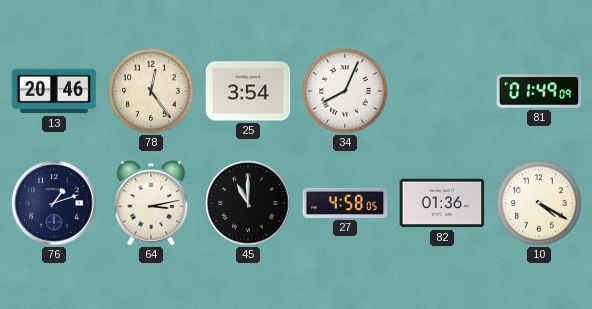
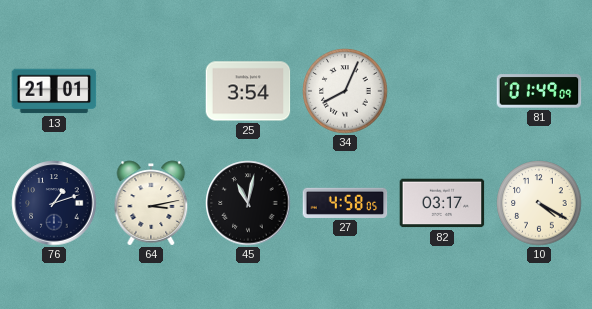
13: 20:46 -> 21:01
78: 12:24 -> none
45: 11:00 -> 11:02
82: 01:36 -> 03:17
